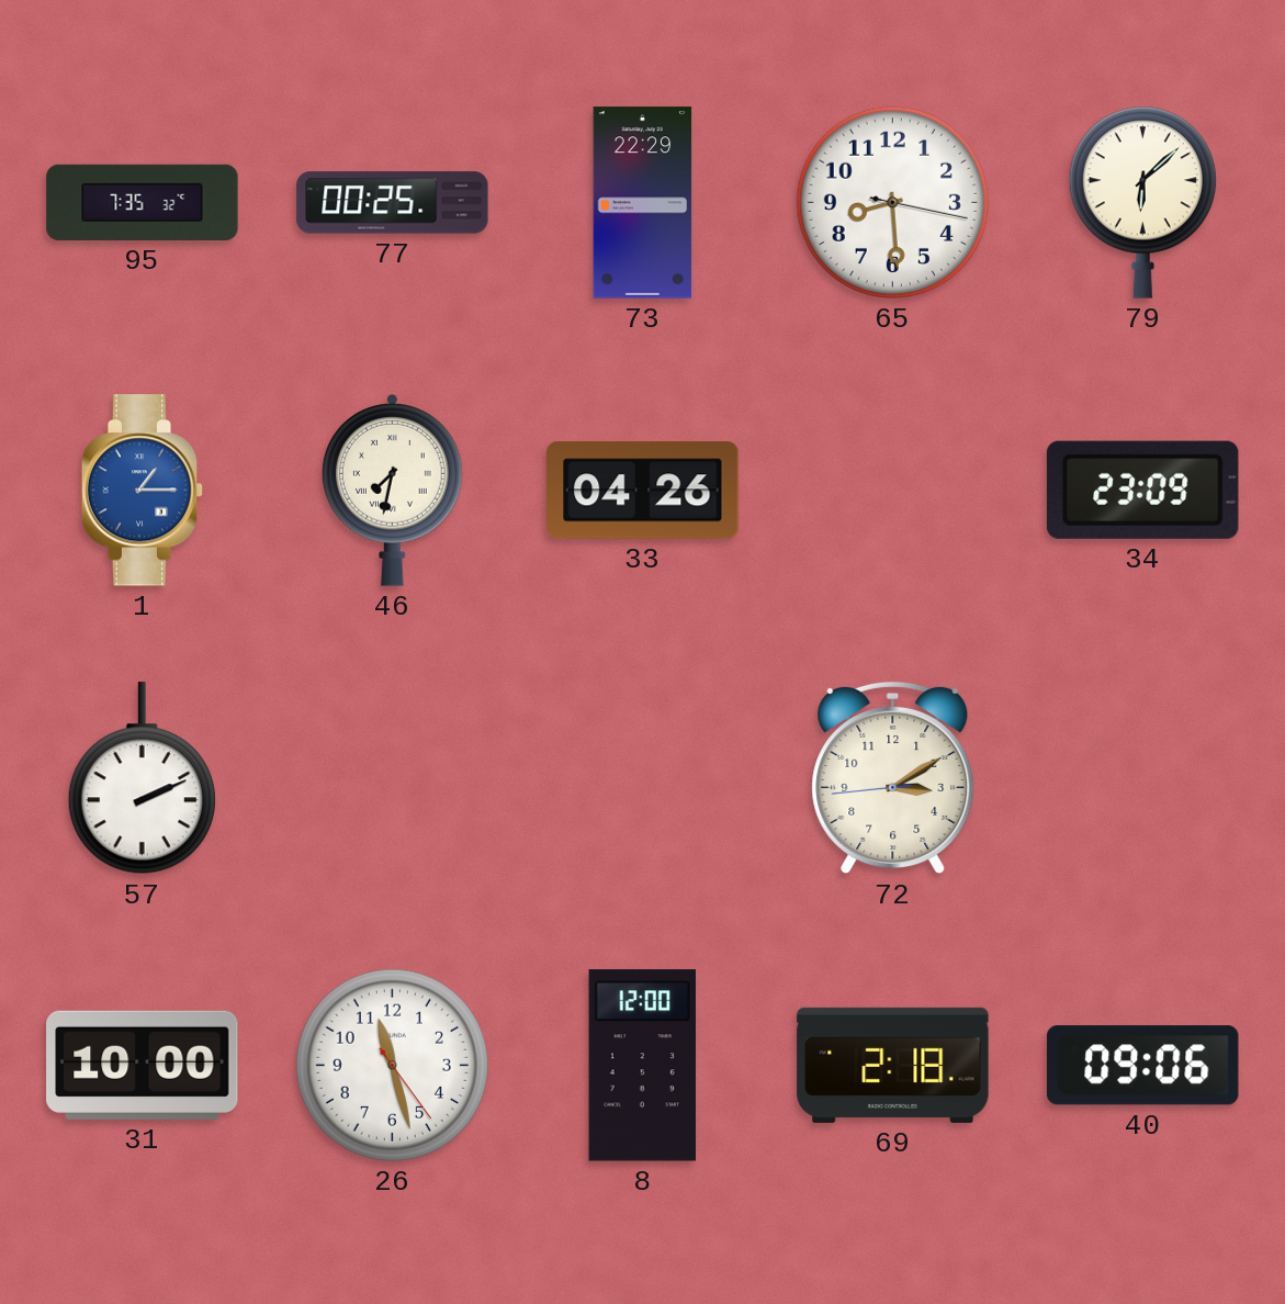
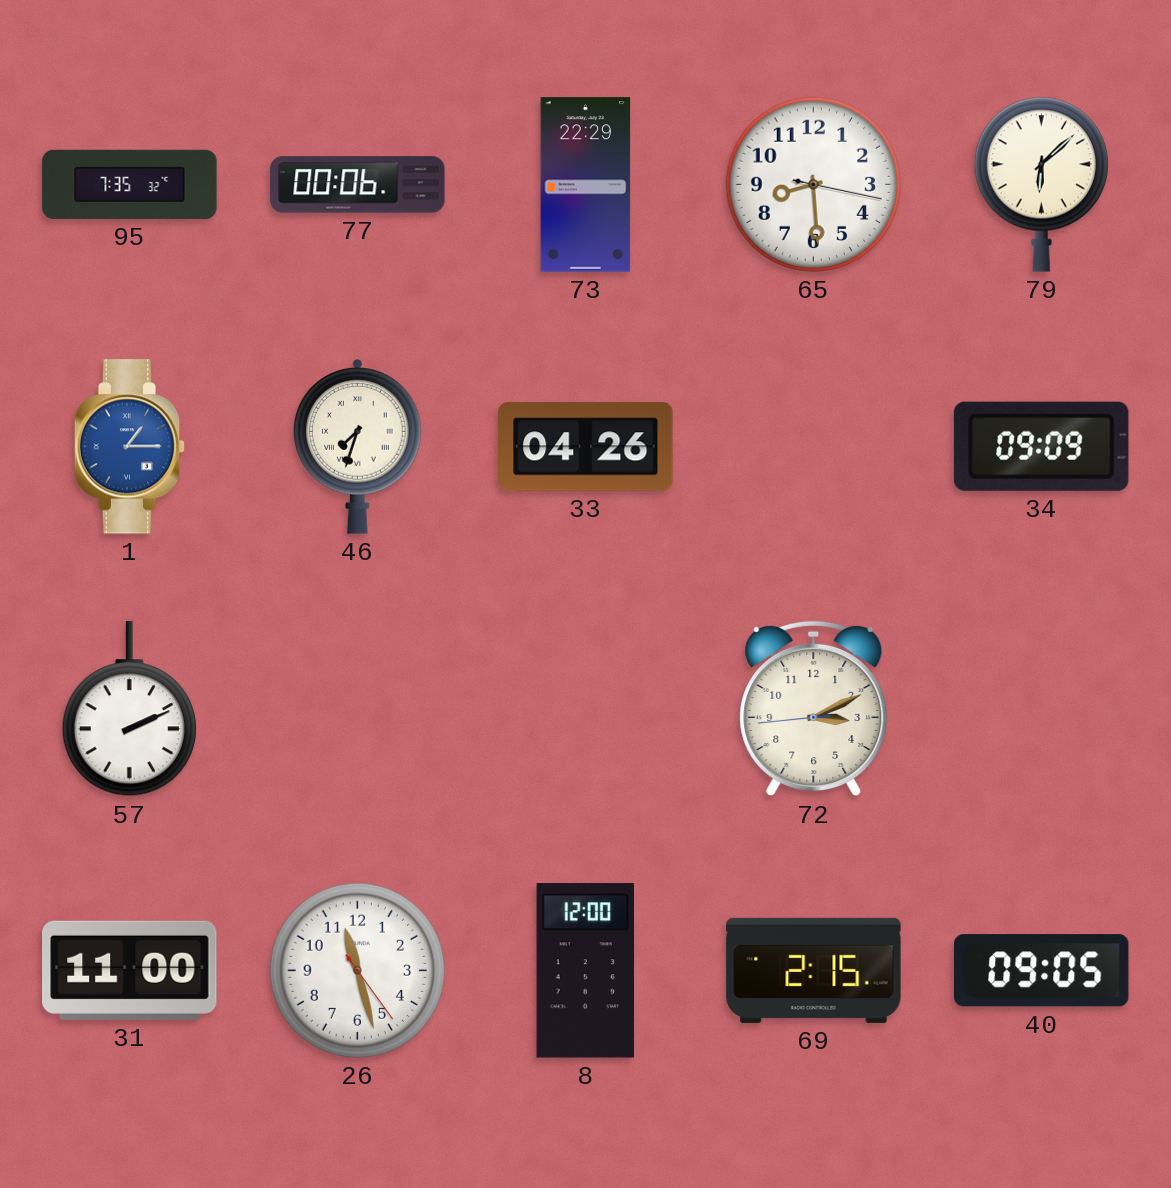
77: 00:25 -> 00:06
46: 7:32 -> 7:33
34: 23:09 -> 09:09
72: 3:09 -> 3:10
31: 10:00 -> 11:00
69: 2:18 -> 2:15
40: 09:06 -> 09:05
